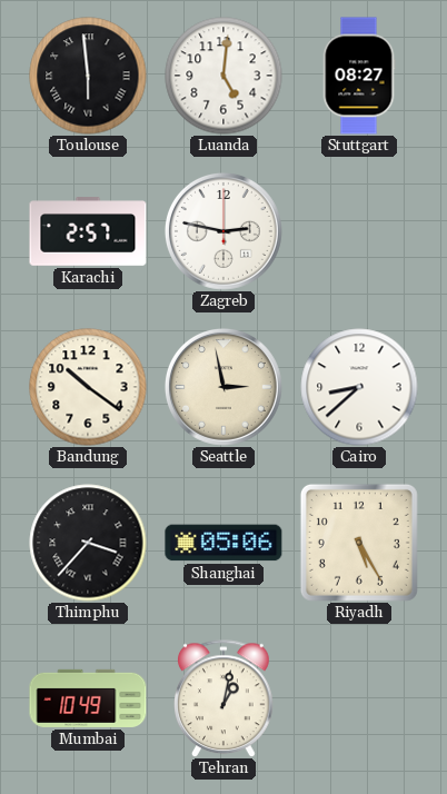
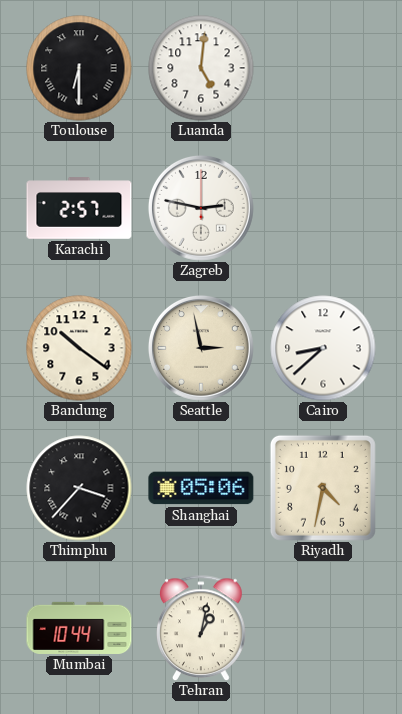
Toulouse: 5:59 -> 6:30
Stuttgart: 08:27 -> none
Riyadh: 5:25 -> 4:32
Mumbai: 10:49 -> 10:44
